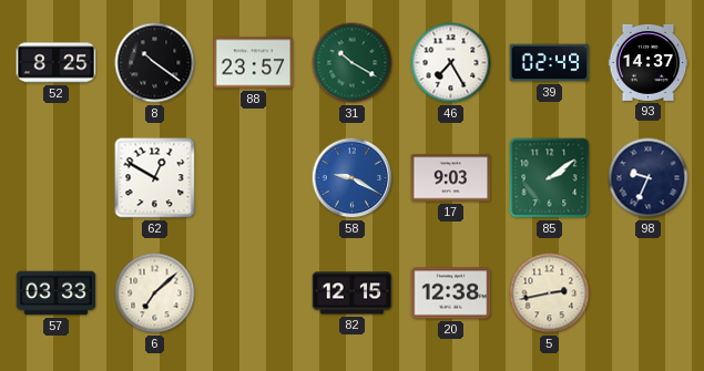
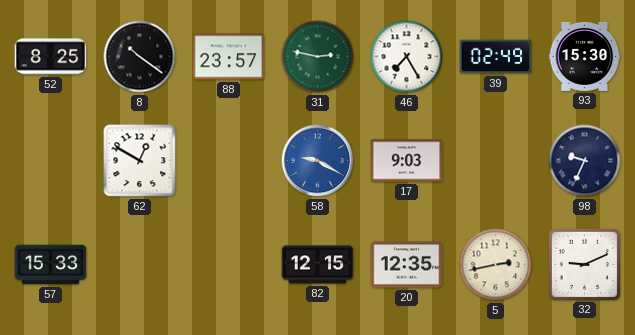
31: 10:20 -> 2:47
93: 14:37 -> 15:30
85: 2:09 -> none
57: 03:33 -> 15:33
6: 7:08 -> none
20: 12:38 -> 12:35
32: none -> 9:11
